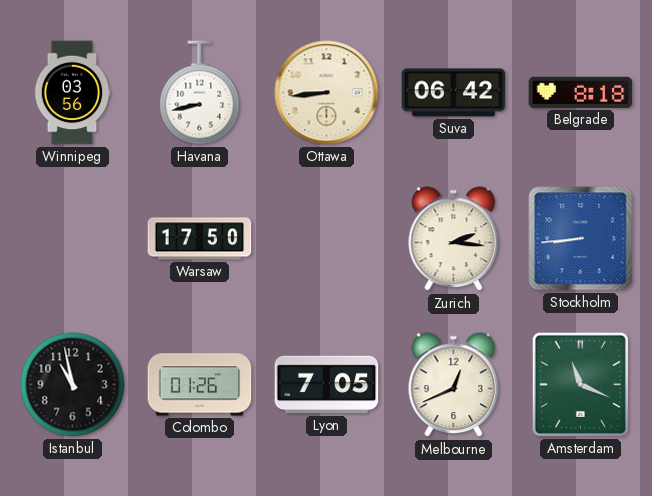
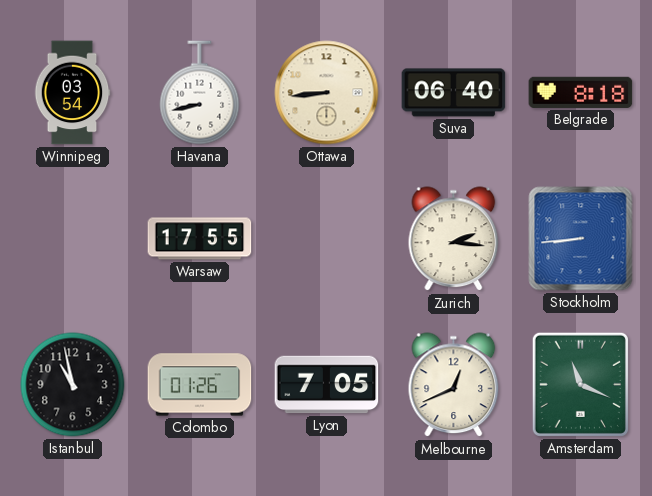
Winnipeg: 03:56 -> 03:54
Suva: 06:42 -> 06:40
Warsaw: 17:50 -> 17:55
